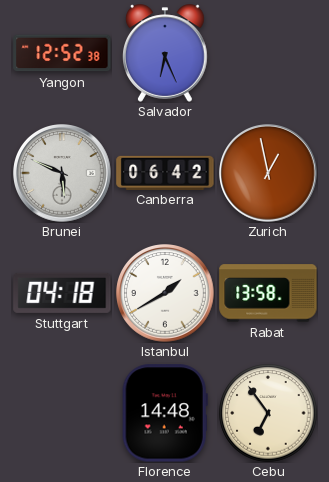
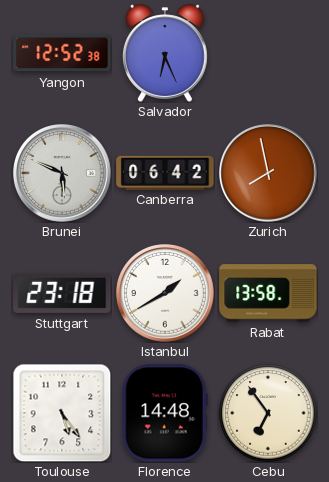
Zurich: 12:58 -> 7:58
Stuttgart: 04:18 -> 23:18
Toulouse: none -> 5:24
